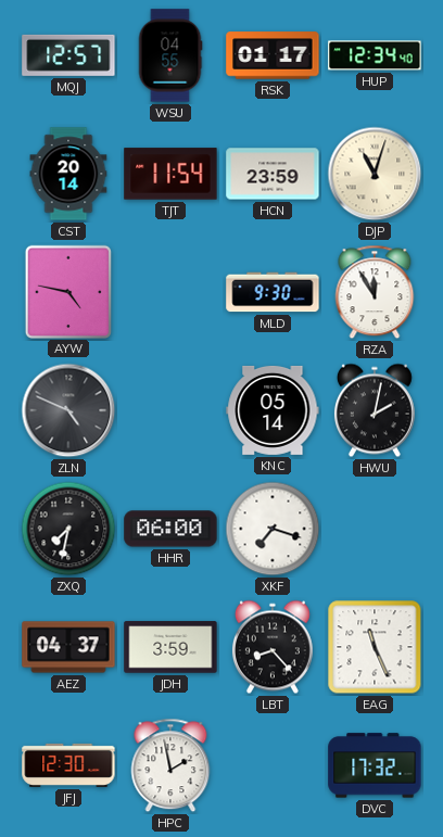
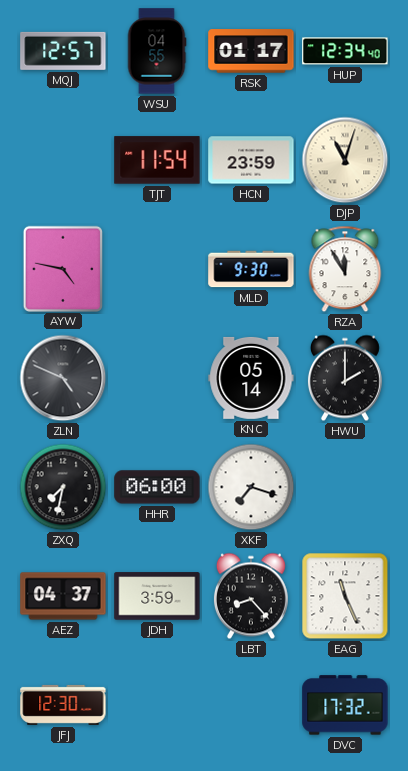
CST: 20:14 -> none
HWU: 2:02 -> 2:00
HPC: 1:58 -> none
